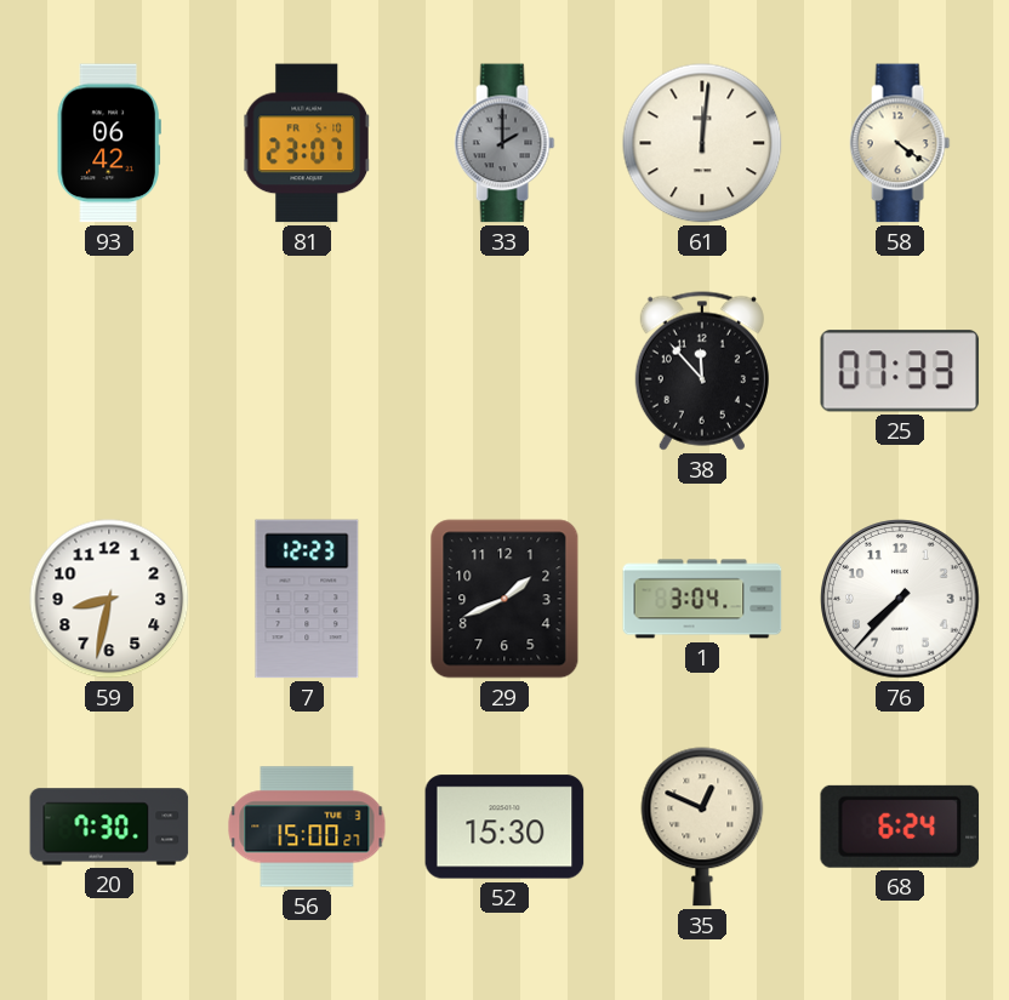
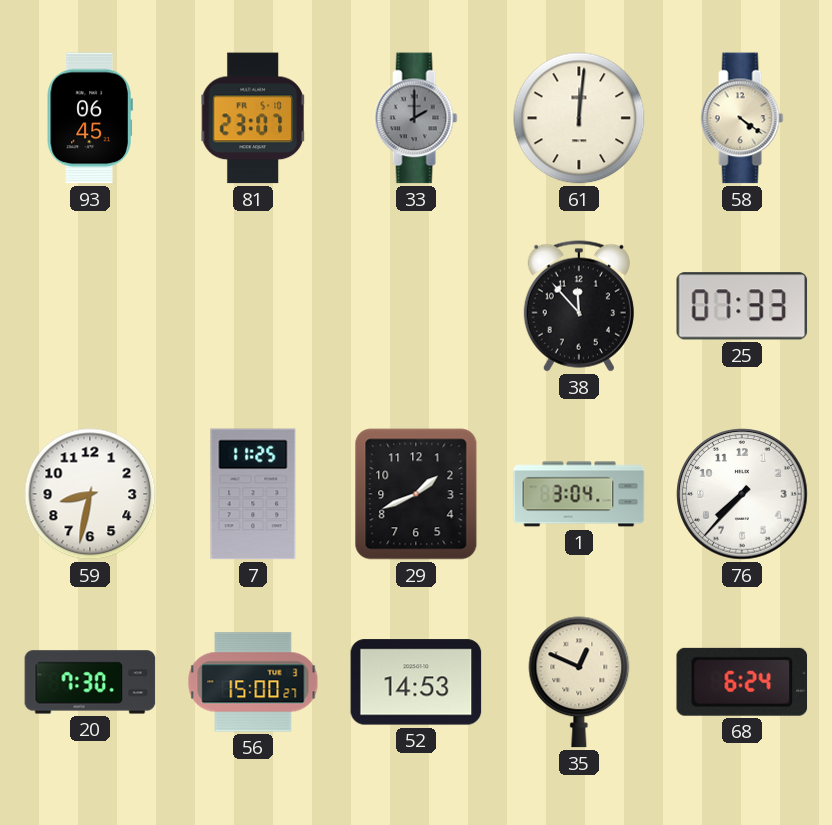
93: 06:42 -> 06:45
7: 12:23 -> 11:25
52: 15:30 -> 14:53
